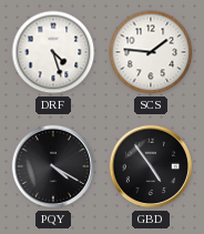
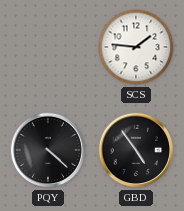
DRF: 4:27 -> none
PQY: 4:20 -> 4:22
